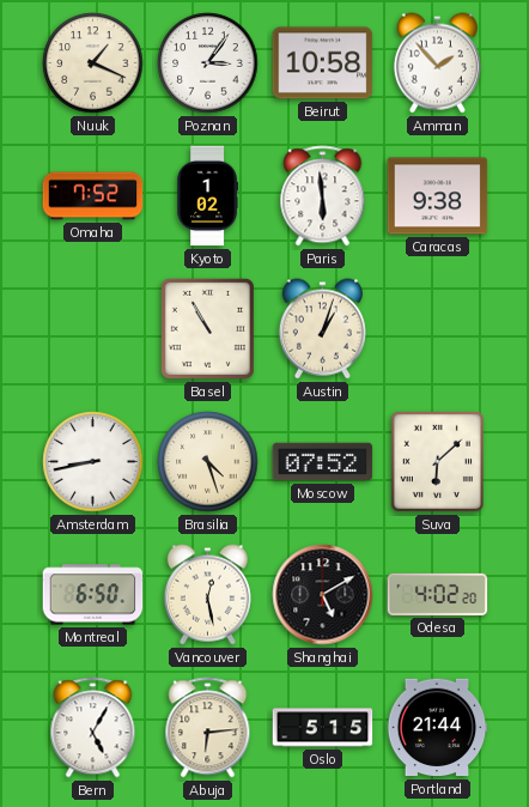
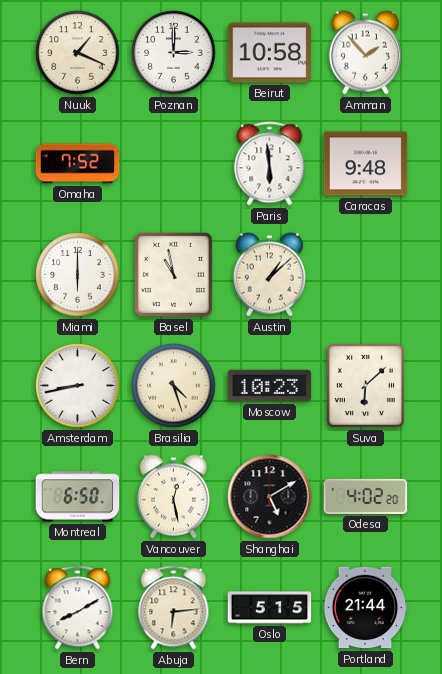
Poznan: 3:06 -> 3:00
Kyoto: 1:02 -> none
Caracas: 9:38 -> 9:48
Miami: none -> 6:00
Basel: 10:55 -> 10:58
Austin: 1:03 -> 1:08
Moscow: 07:52 -> 10:23
Bern: 5:05 -> 8:10
